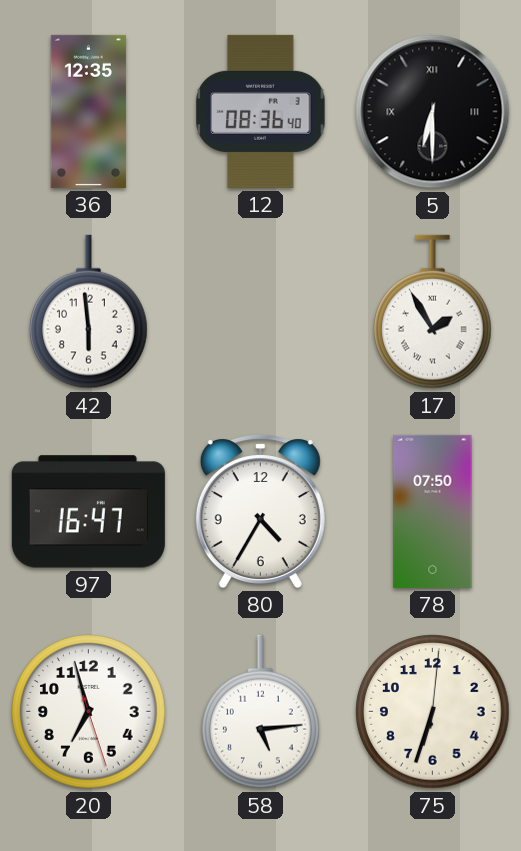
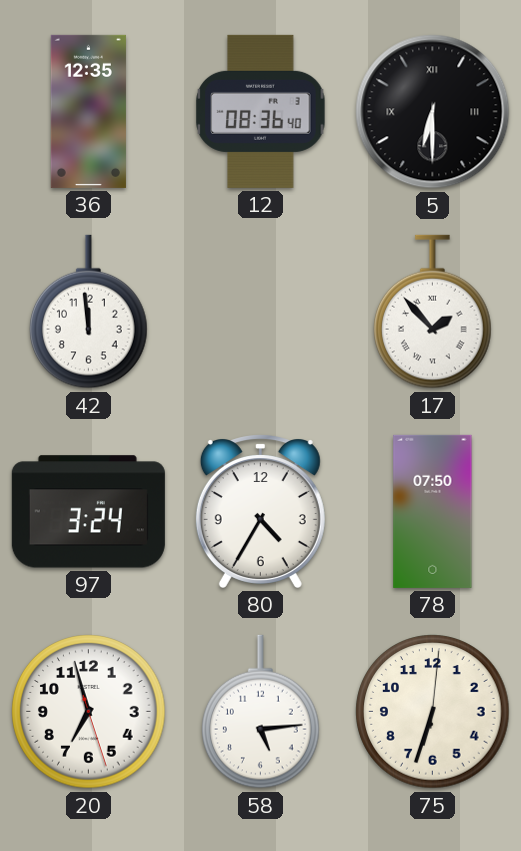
42: 5:59 -> 11:59
17: 1:55 -> 1:53
97: 16:47 -> 3:24
